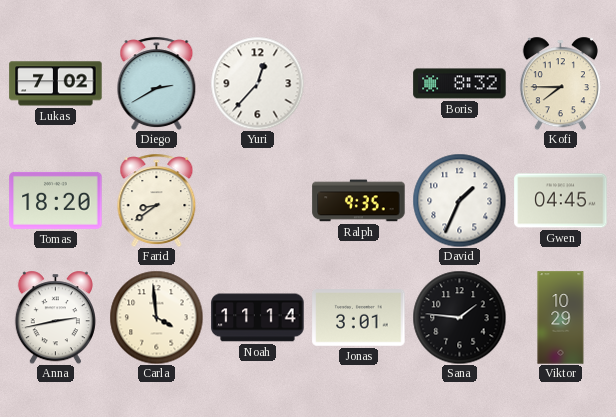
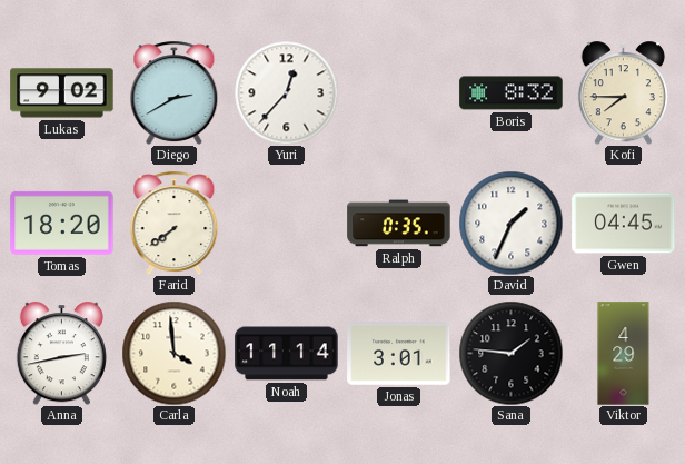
Lukas: 7:02 -> 9:02
Farid: 8:39 -> 7:39
Ralph: 9:35 -> 0:35
Viktor: 10:29 -> 4:29
